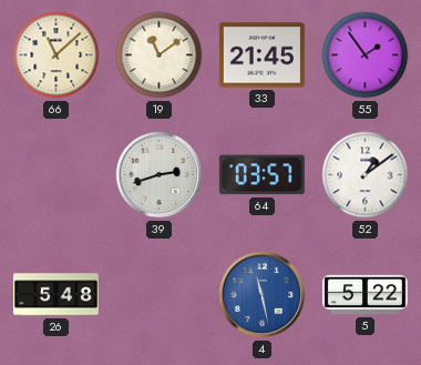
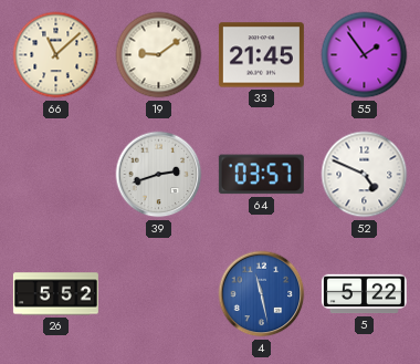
19: 11:09 -> 9:09
52: 1:09 -> 4:49
26: 5:48 -> 5:52
